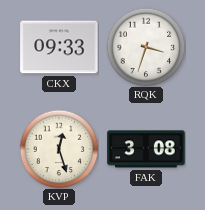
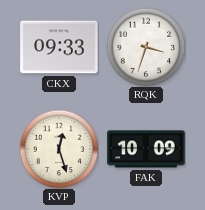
FAK: 3:08 -> 10:09
